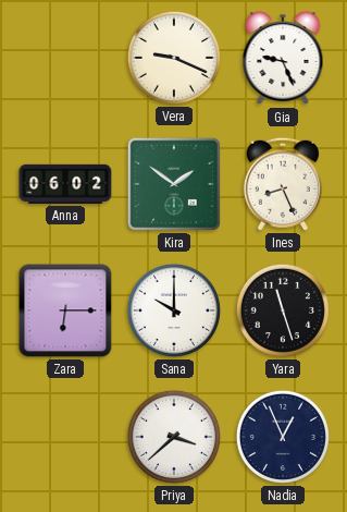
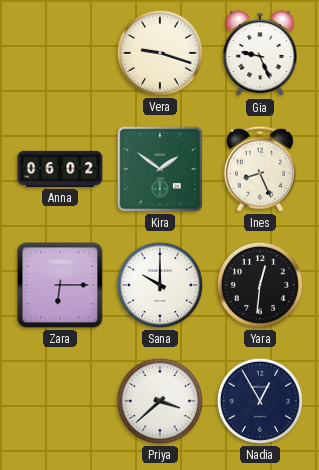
Vera: 9:19 -> 9:18
Yara: 11:27 -> 12:31
Nadia: 12:56 -> 12:55
